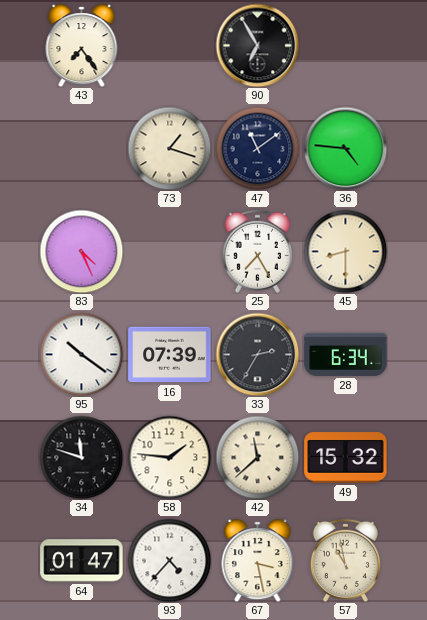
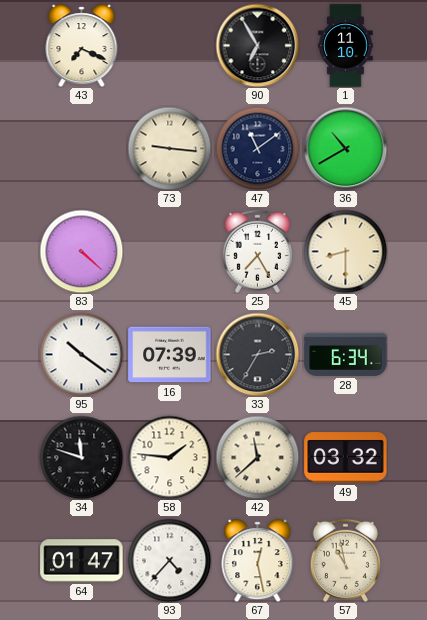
43: 7:24 -> 7:19
1: none -> 11:10
73: 1:18 -> 9:16
36: 4:46 -> 10:40
83: 4:26 -> 4:22
49: 15:32 -> 03:32
67: 3:28 -> 12:28
